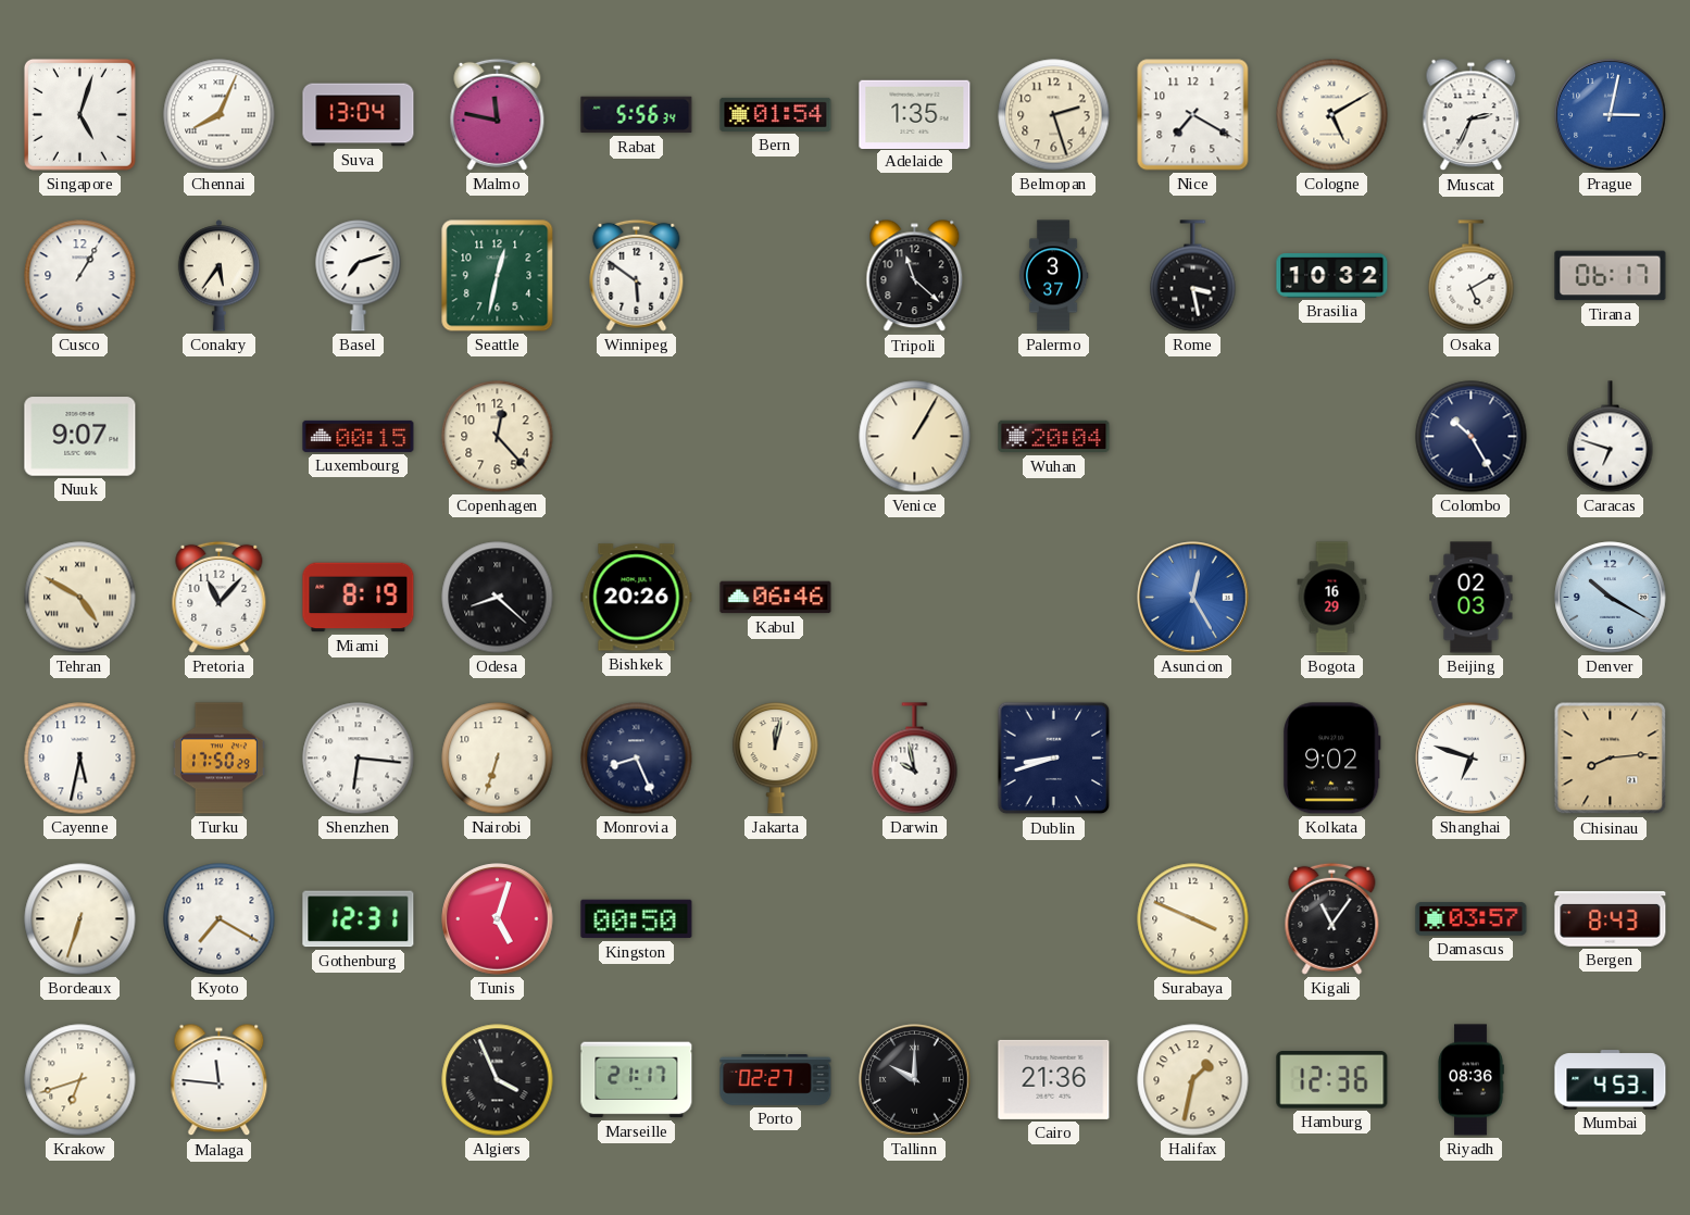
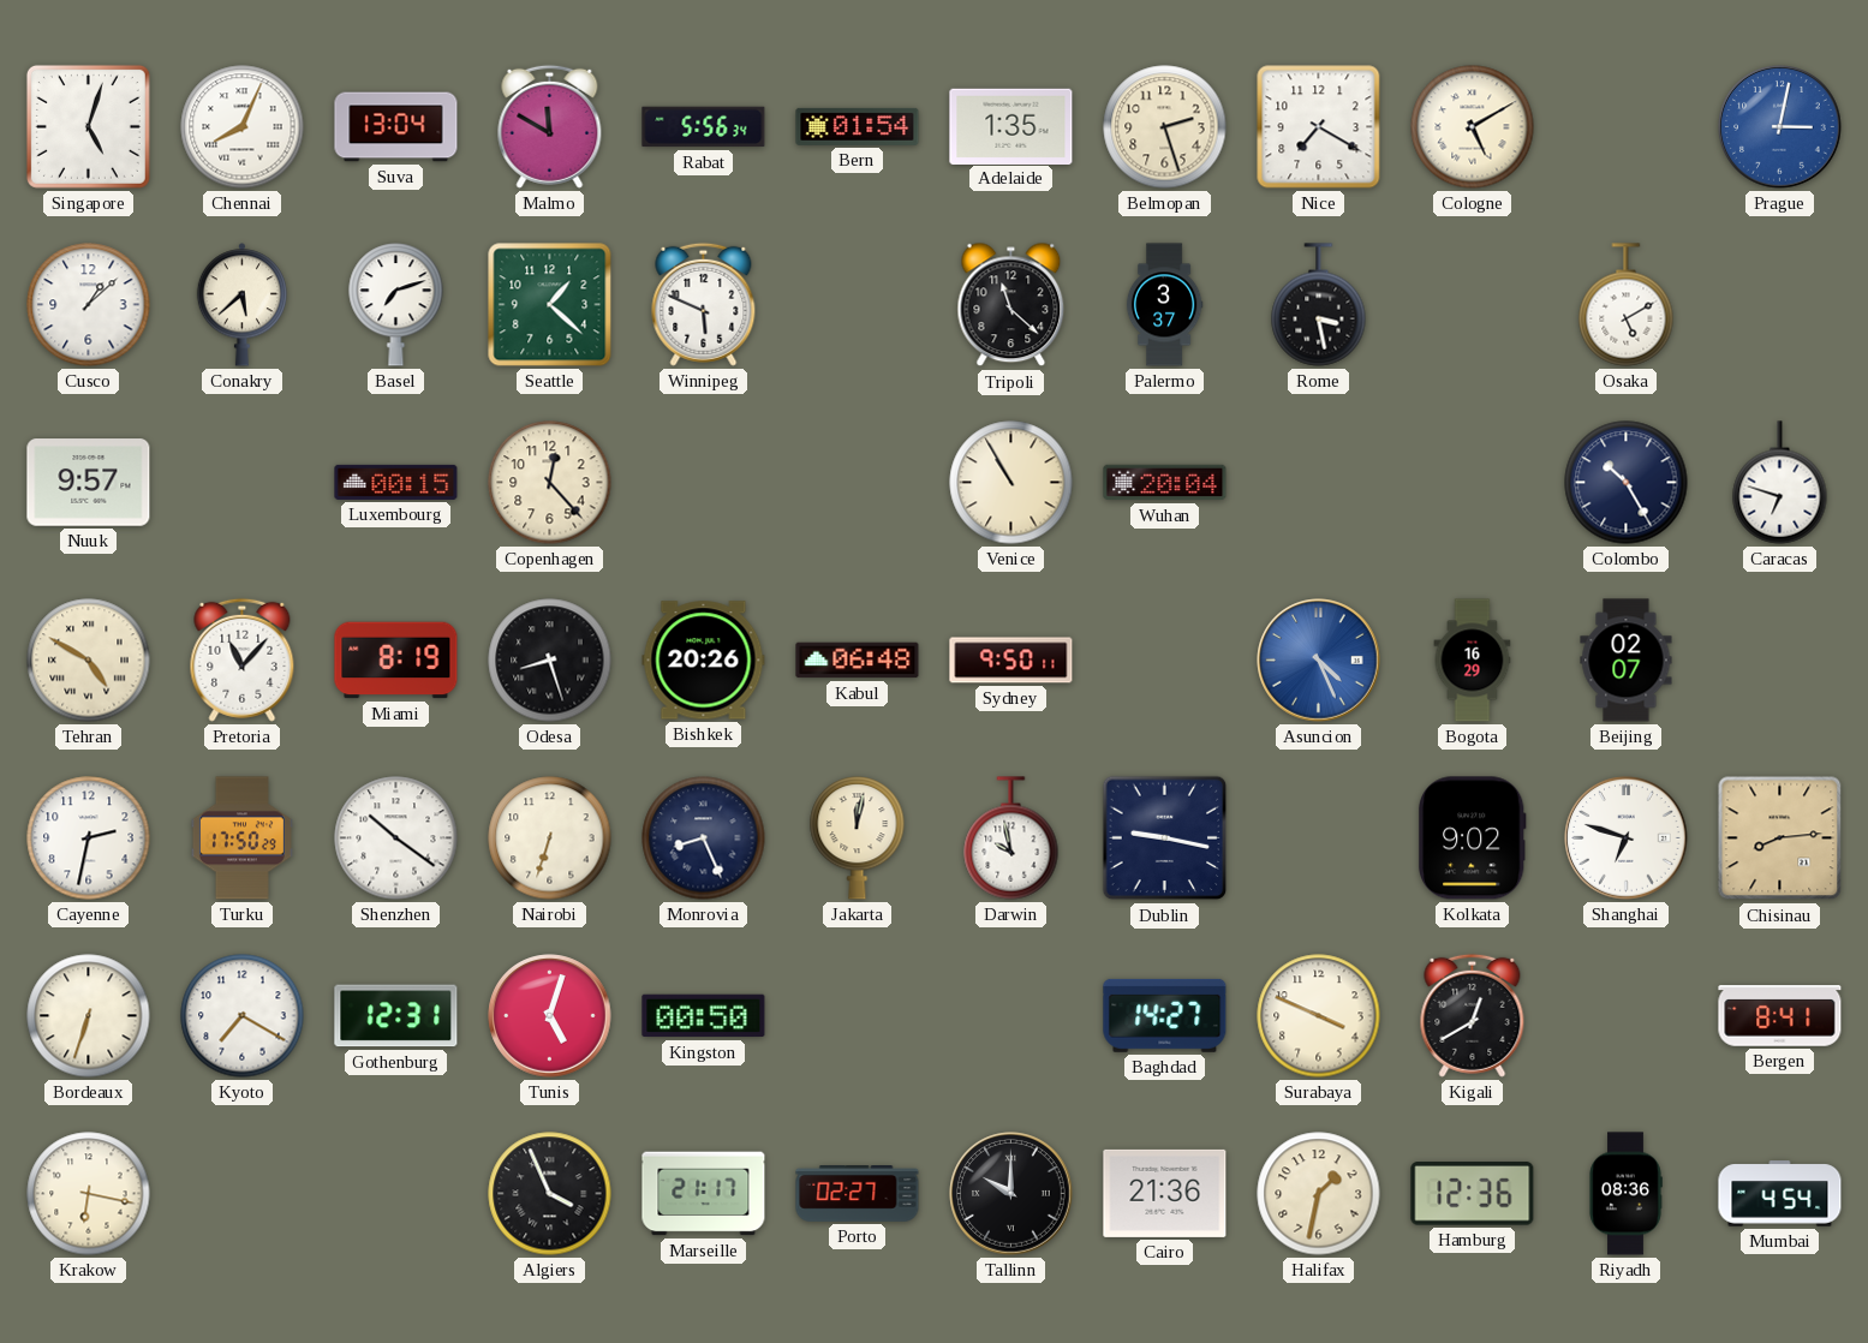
Malmo: 11:47 -> 11:50
Muscat: 2:34 -> none
Cusco: 1:05 -> 1:08
Conakry: 5:36 -> 5:38
Seattle: 12:32 -> 1:22
Winnipeg: 5:51 -> 5:49
Brasilia: 10:32 -> none
Tirana: 06:17 -> none
Nuuk: 9:07 -> 9:57
Venice: 1:05 -> 10:55
Odesa: 8:22 -> 8:27
Kabul: 06:46 -> 06:48
Sydney: none -> 9:50
Asuncion: 12:25 -> 4:26
Beijing: 02:03 -> 02:07
Denver: 10:20 -> none
Cayenne: 5:32 -> 2:32
Shenzhen: 6:16 -> 10:21
Dublin: 8:42 -> 9:17
Baghdad: none -> 14:27
Kigali: 11:06 -> 12:40
Damascus: 03:57 -> none
Bergen: 8:43 -> 8:41
Krakow: 6:42 -> 6:17
Malaga: 11:46 -> none
Mumbai: 4:53 -> 4:54
